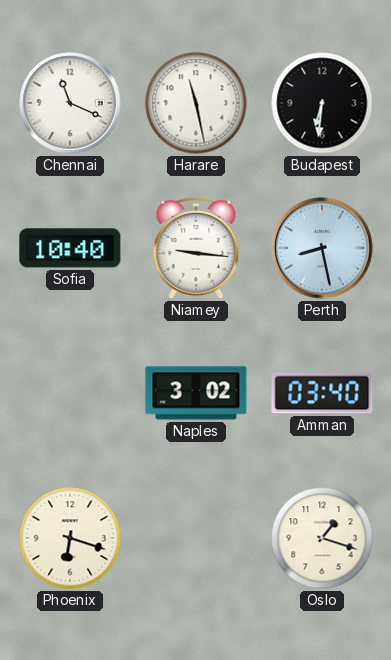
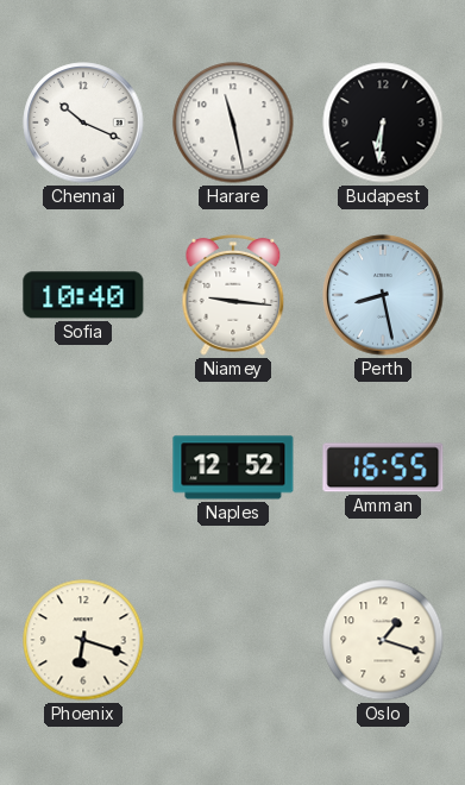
Chennai: 11:19 -> 10:19
Naples: 3:02 -> 12:52
Amman: 03:40 -> 16:55
